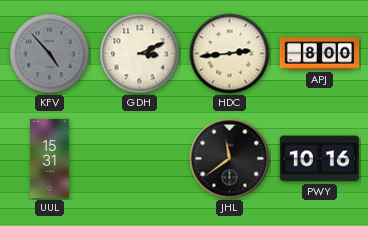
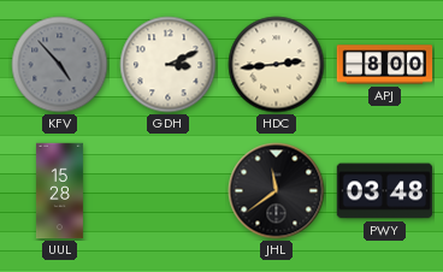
UUL: 15:31 -> 15:28
PWY: 10:16 -> 03:48
